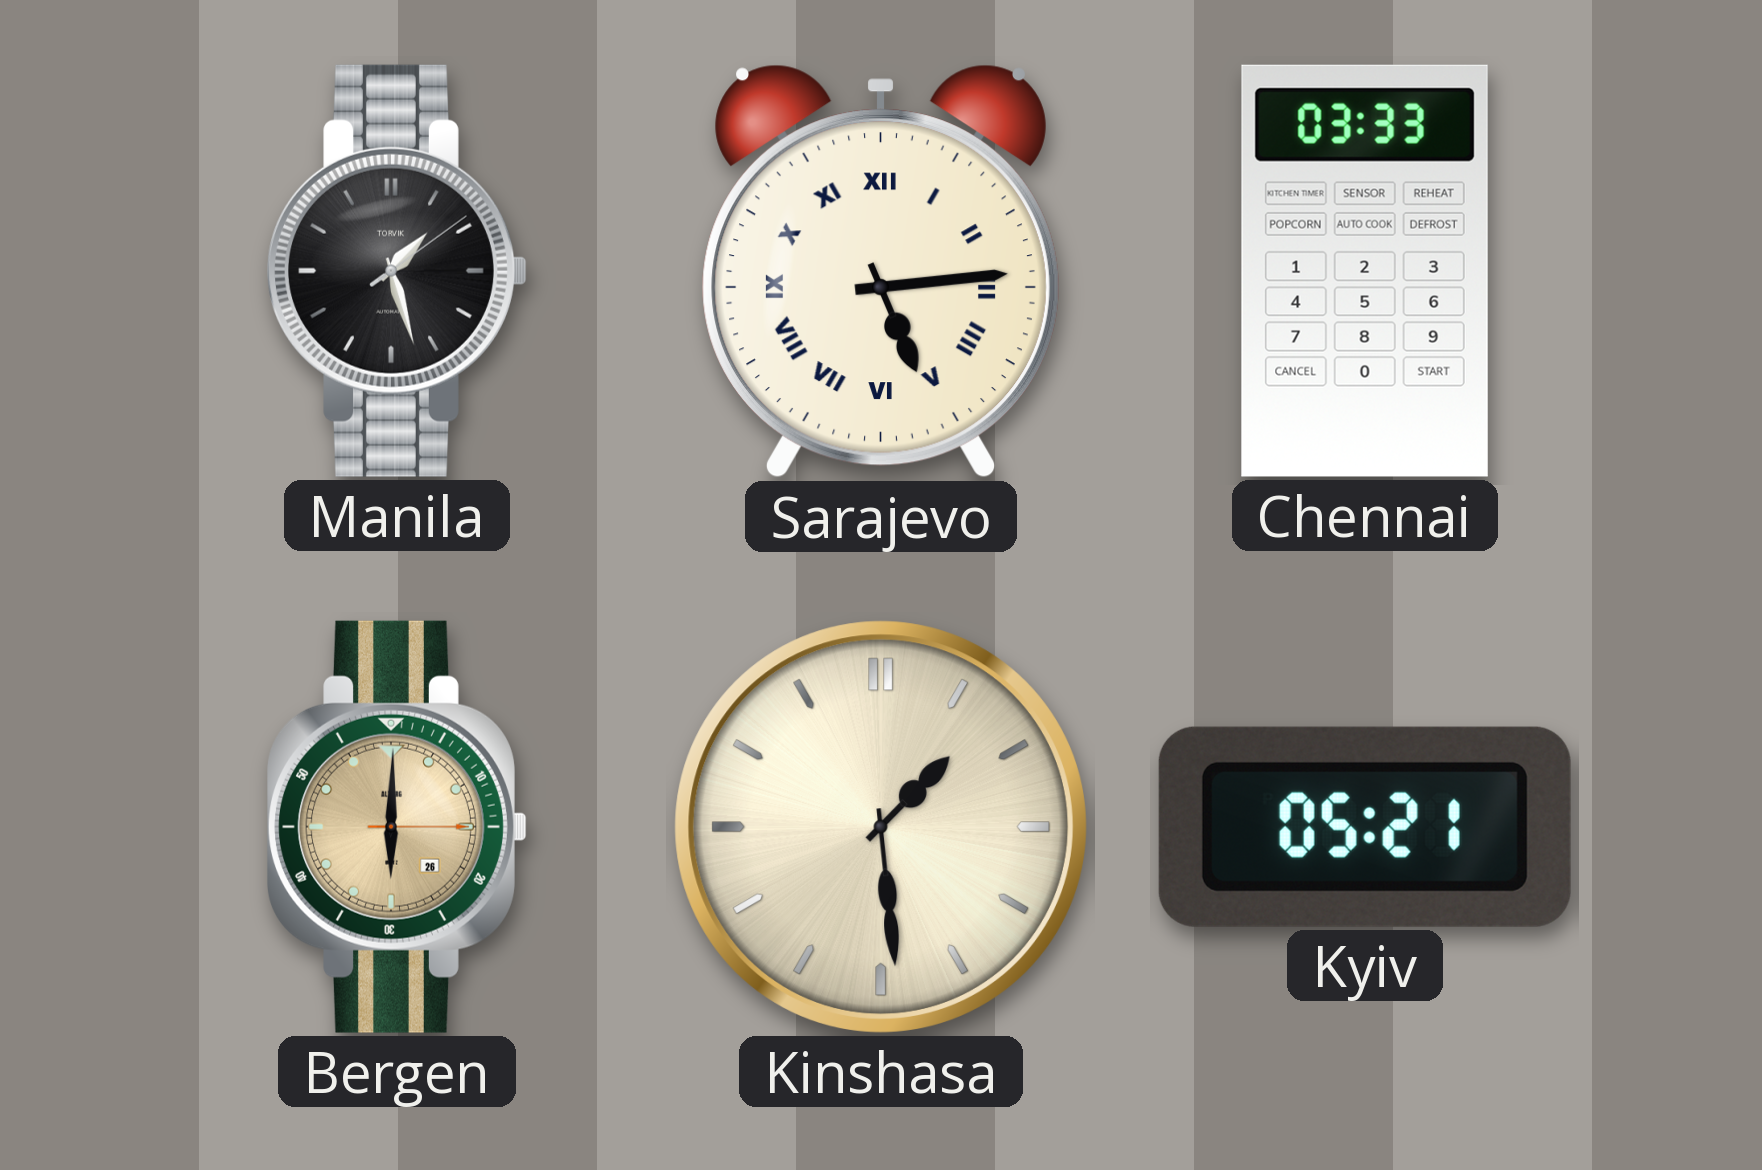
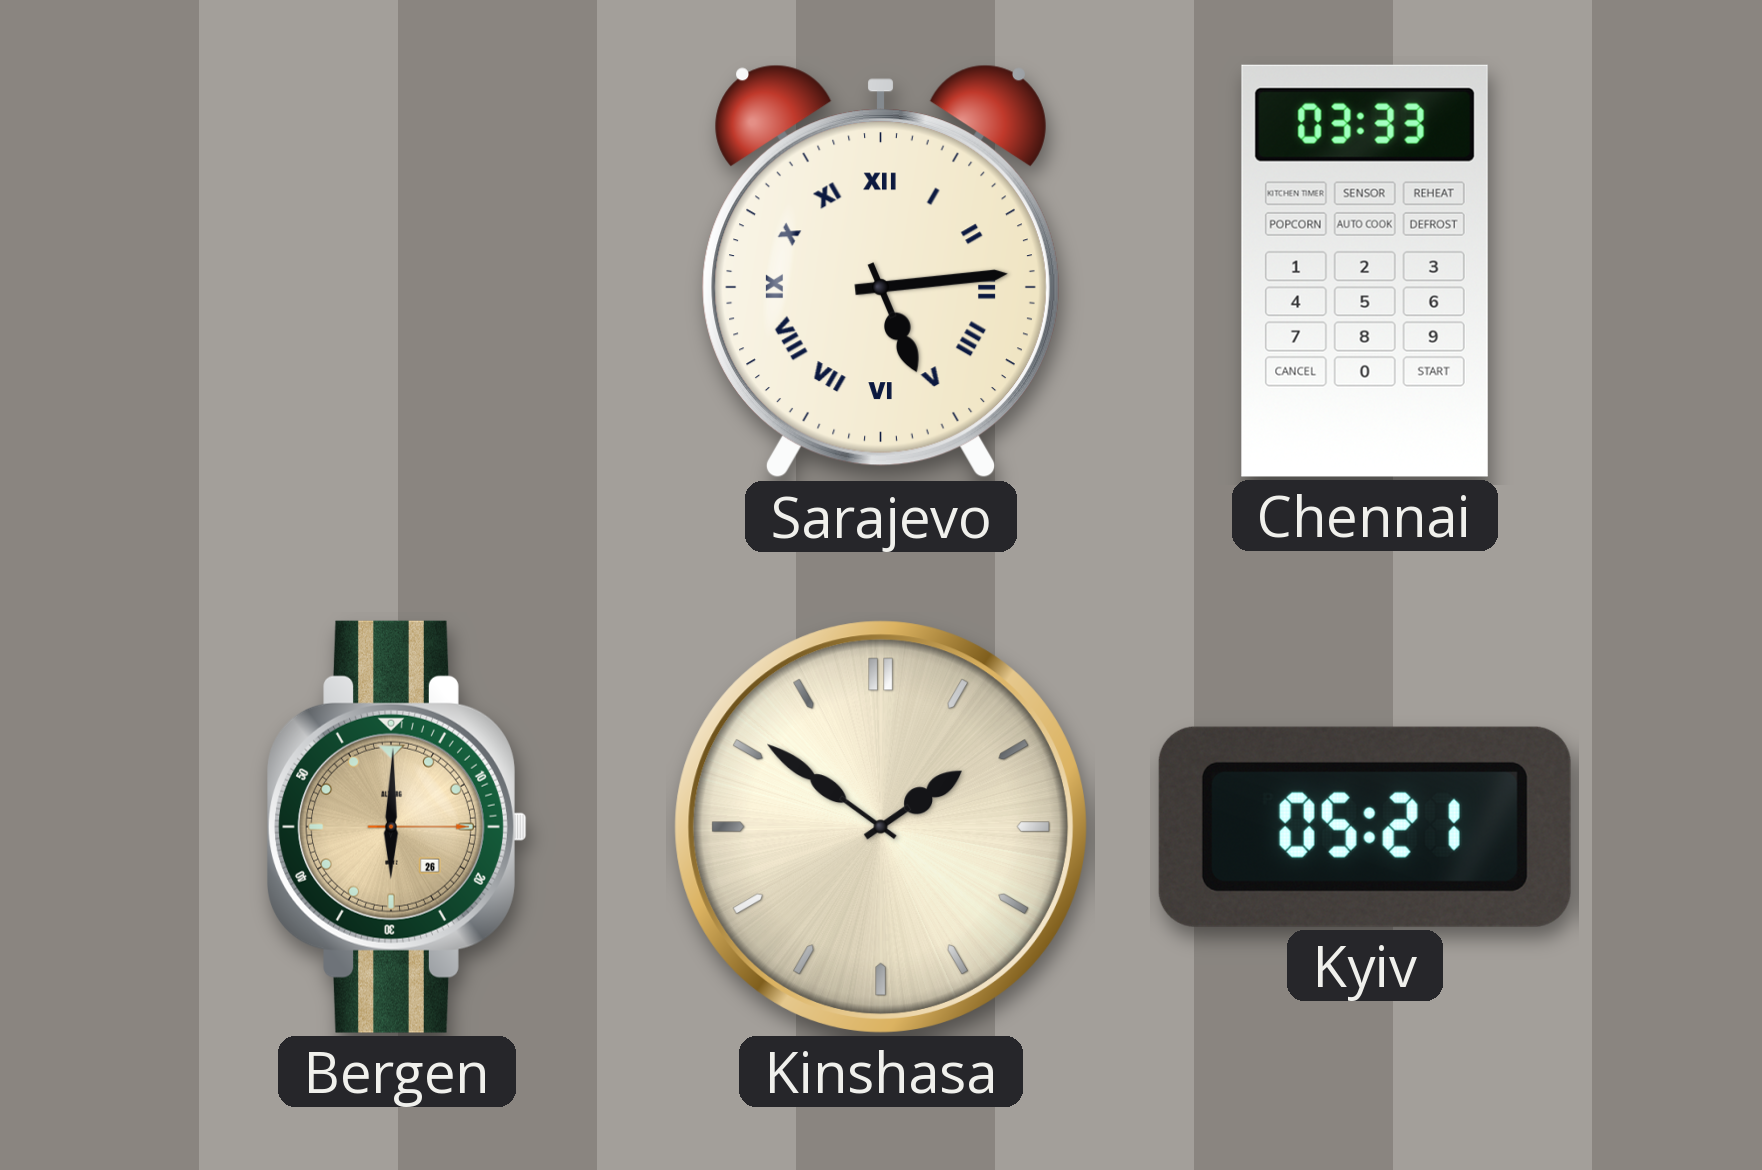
Manila: 1:27 -> none
Kinshasa: 1:29 -> 1:51
